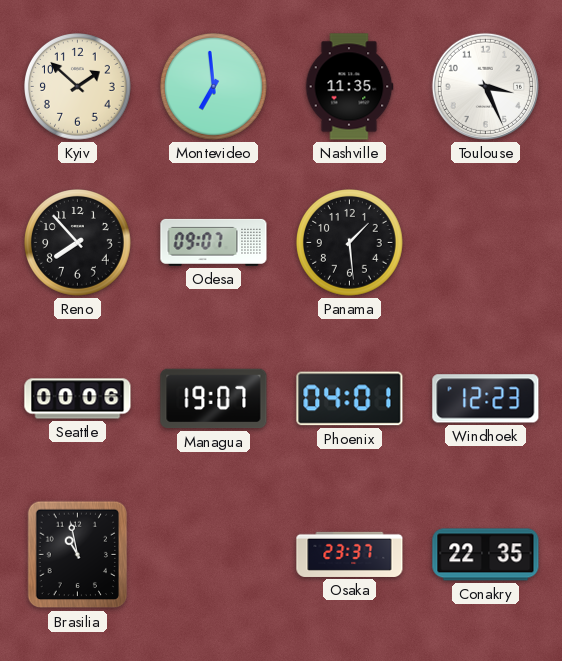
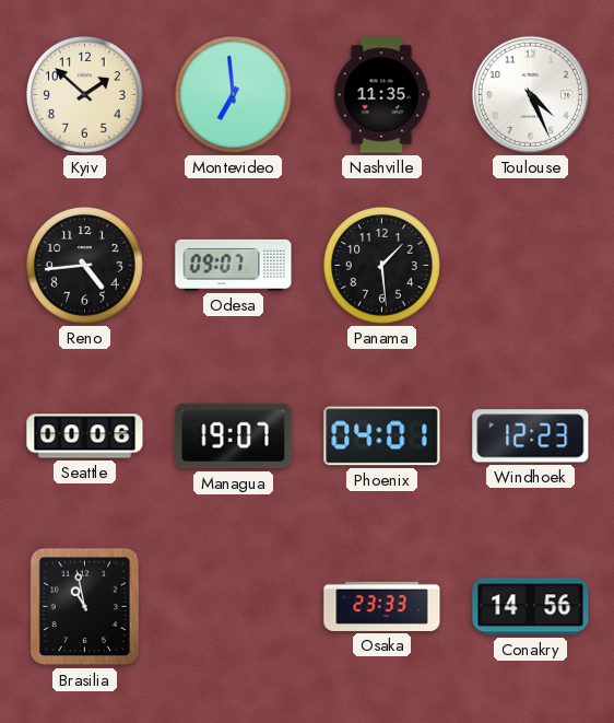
Toulouse: 3:26 -> 4:26
Reno: 7:53 -> 4:44
Osaka: 23:37 -> 23:33
Conakry: 22:35 -> 14:56
